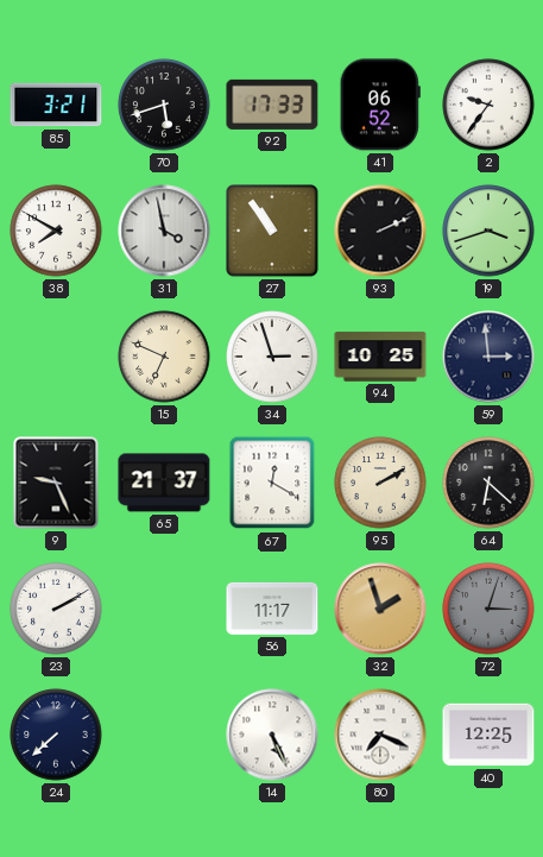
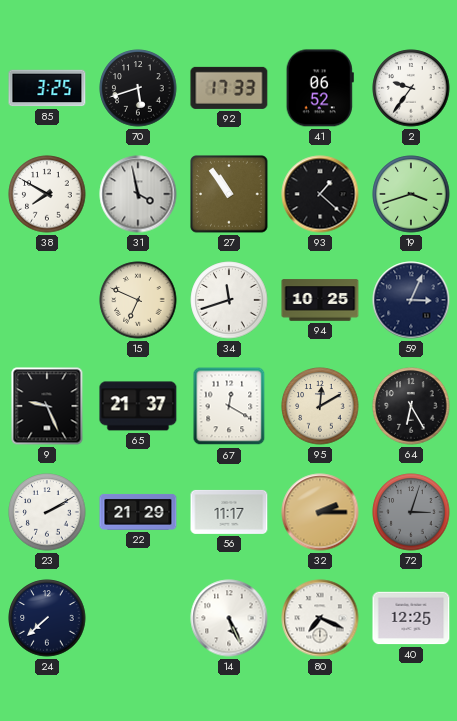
85: 3:21 -> 3:25
93: 2:11 -> 1:22
34: 2:57 -> 11:42
59: 2:59 -> 3:04
95: 2:10 -> 12:10
64: 6:22 -> 6:25
22: none -> 21:29
32: 1:57 -> 2:15
